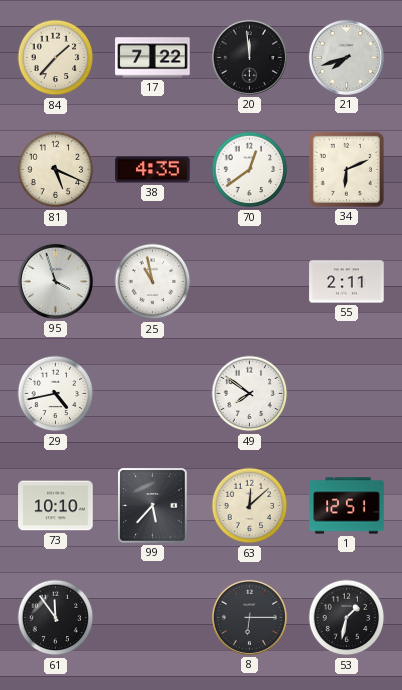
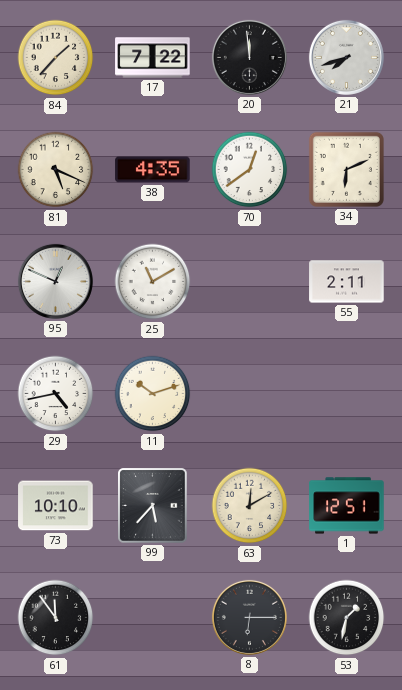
95: 3:57 -> 12:49
25: 10:58 -> 11:10
11: none -> 10:12
49: 7:51 -> none
63: 12:08 -> 12:10
